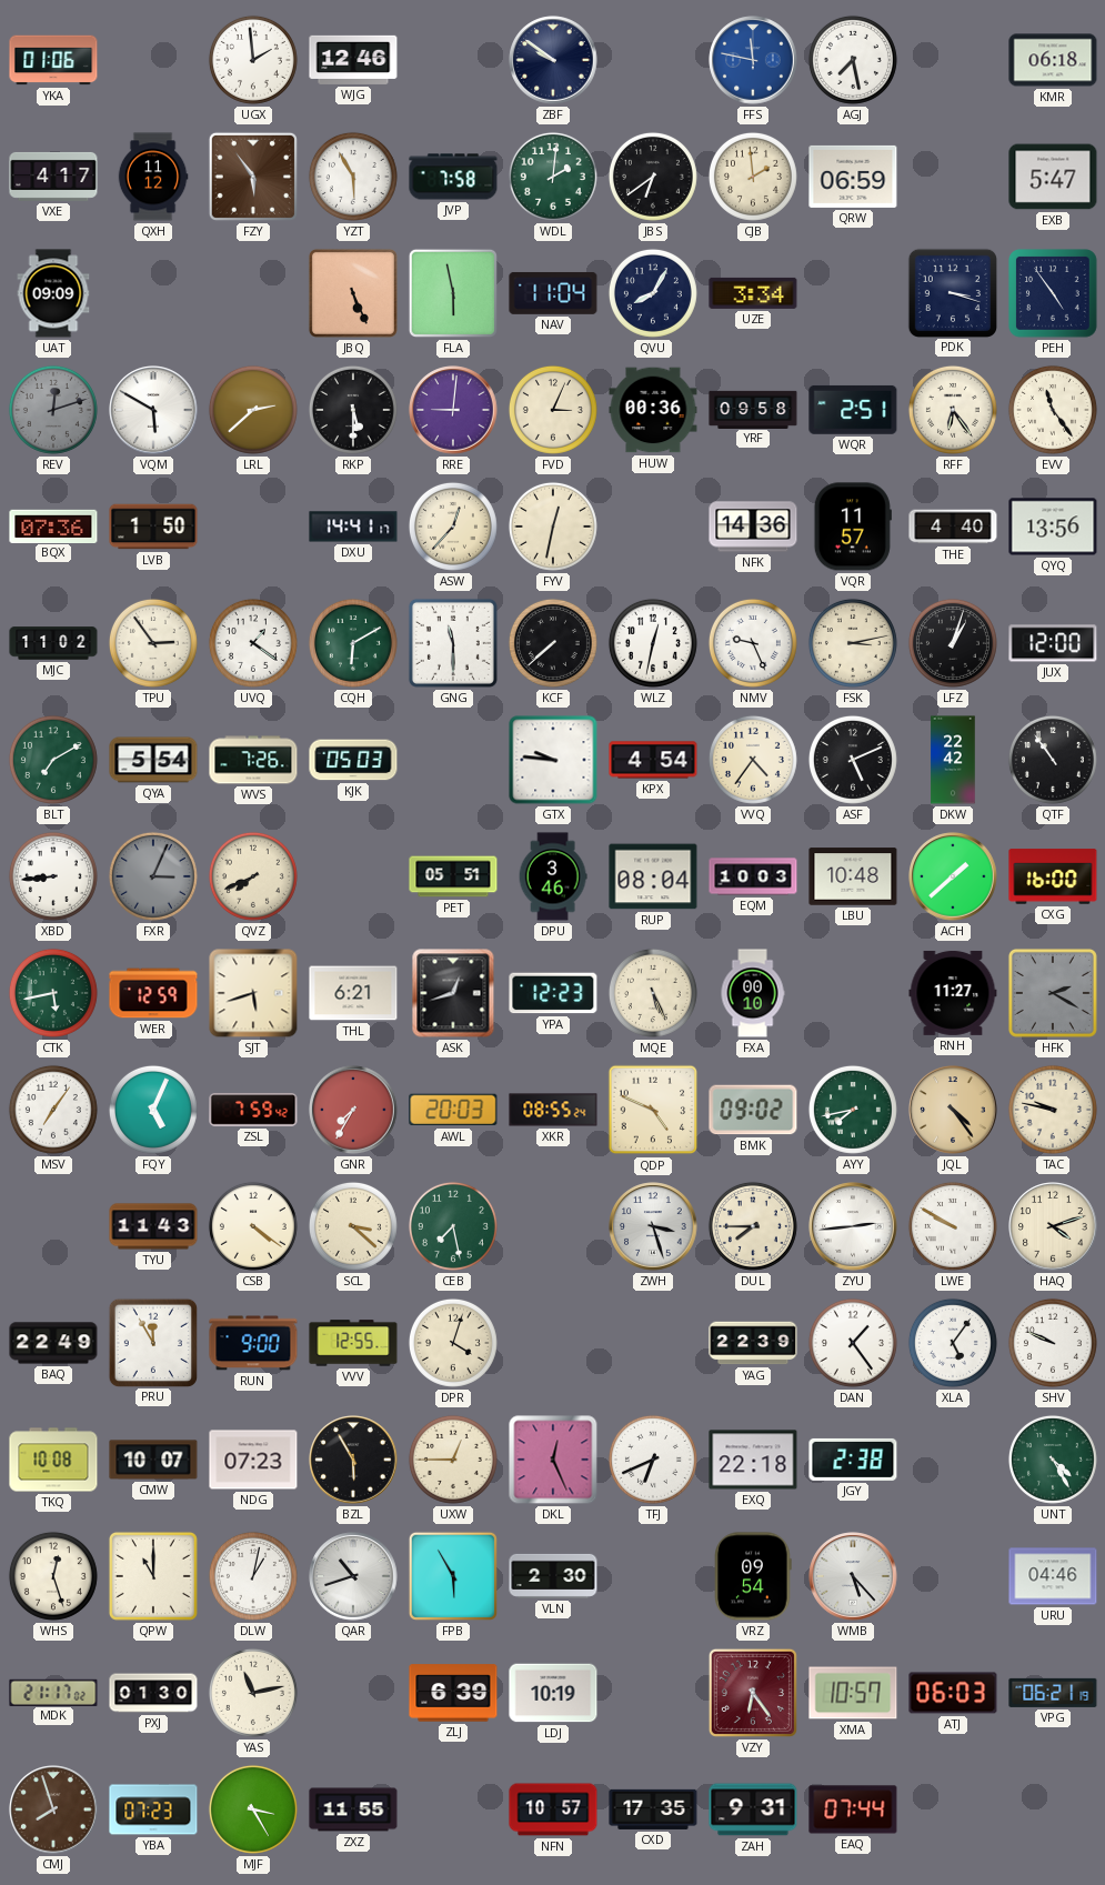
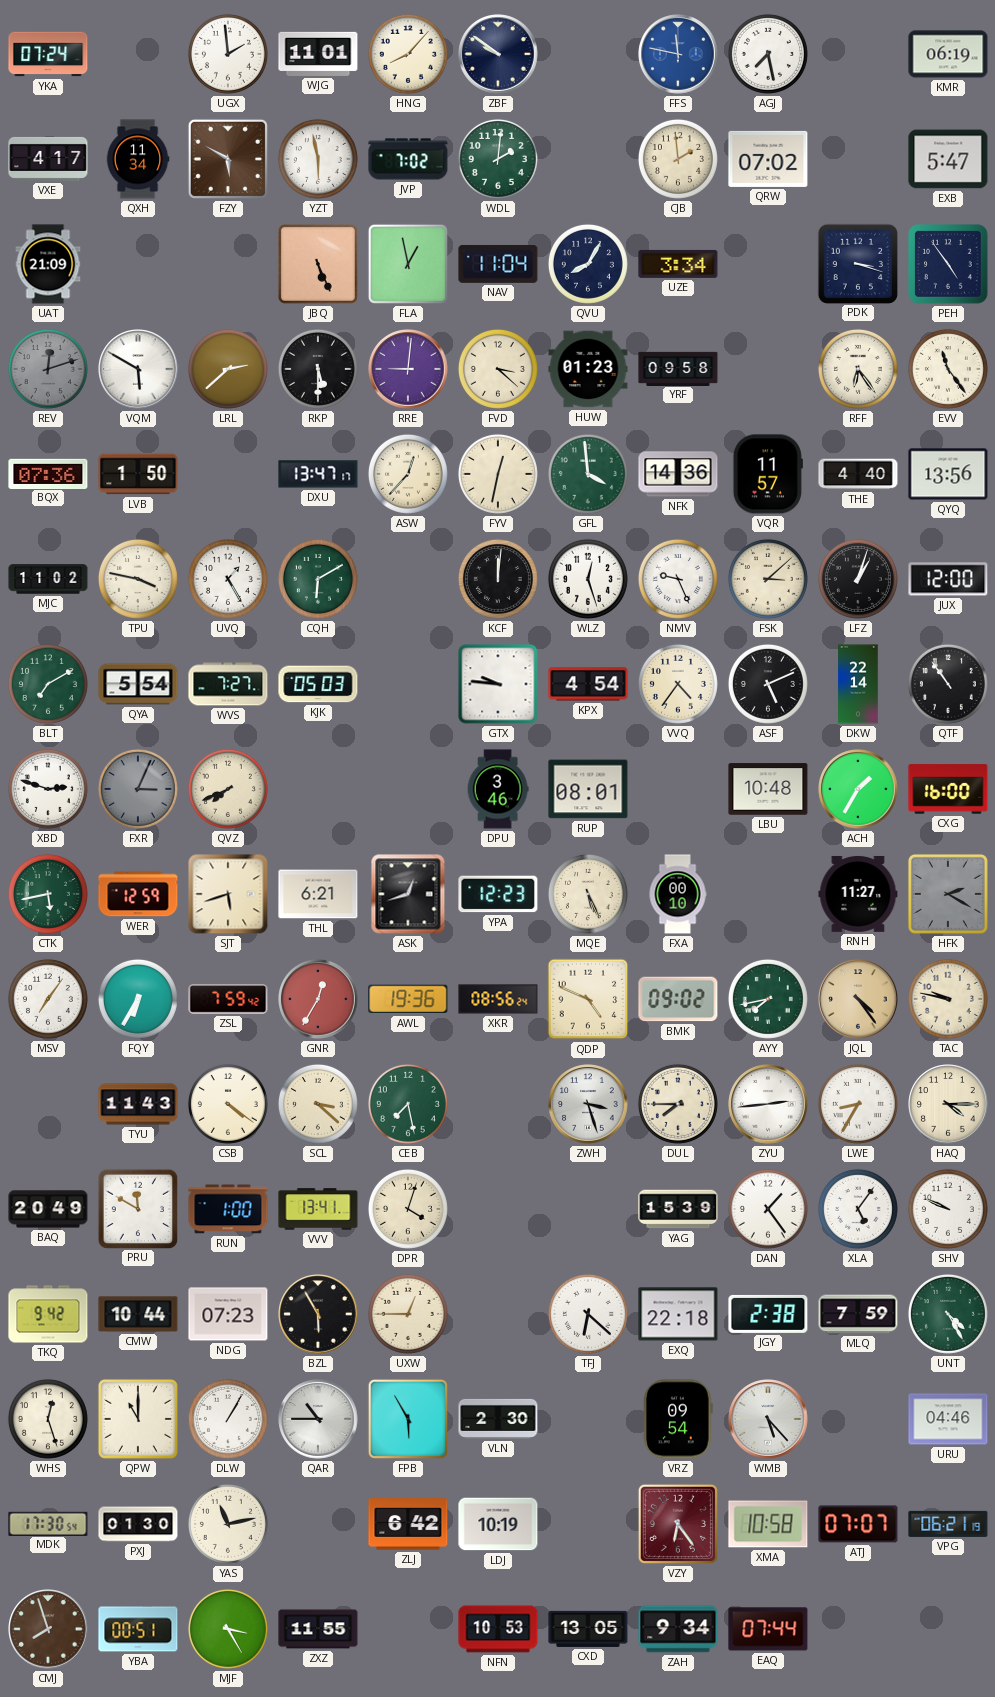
YKA: 01:06 -> 07:24
WJG: 12:46 -> 11:01
HNG: none -> 8:07
KMR: 06:18 -> 06:19
QXH: 11:12 -> 11:34
FZY: 5:54 -> 5:50
YZT: 5:55 -> 5:58
JVP: 7:58 -> 7:02
JBS: 6:39 -> none
QRW: 06:59 -> 07:02
UAT: 09:09 -> 21:09
FLA: 5:58 -> 12:58
FVD: 3:04 -> 3:22
HUW: 00:36 -> 01:23
WQR: 2:51 -> none
DXU: 14:41 -> 13:47
GFL: none -> 3:59
TPU: 2:54 -> 3:47
UVQ: 1:21 -> 1:25
GNG: 11:30 -> none
KCF: 7:38 -> 12:01
WLZ: 12:32 -> 12:27
FSK: 3:13 -> 3:08
WVS: 7:26 -> 7:27
DKW: 22:42 -> 22:14
XBD: 8:44 -> 2:48
PET: 05:51 -> none
RUP: 08:04 -> 08:01
EQM: 10:03 -> none
ACH: 1:38 -> 1:35
FQY: 5:04 -> 6:35
GNR: 7:35 -> 12:35
AWL: 20:03 -> 19:36
XKR: 08:55 -> 08:56
LWE: 9:50 -> 8:35
HAQ: 4:12 -> 4:15
BAQ: 22:49 -> 20:49
PRU: 11:55 -> 11:50
RUN: 9:00 -> 1:00
VVV: 12:55 -> 13:41
YAG: 22:39 -> 15:39
TKQ: 10:08 -> 9:42
CMW: 10:07 -> 10:44
DKL: 12:26 -> none
TFJ: 6:41 -> 6:22
MLQ: none -> 7:59
DLW: 1:02 -> 1:05
QAR: 10:42 -> 10:45
MDK: 21:17 -> 17:30
ZLJ: 6:39 -> 6:42
XMA: 10:57 -> 10:58
ATJ: 06:03 -> 07:07
YBA: 07:23 -> 00:51
NFN: 10:57 -> 10:53
CXD: 17:35 -> 13:05
ZAH: 9:31 -> 9:34
